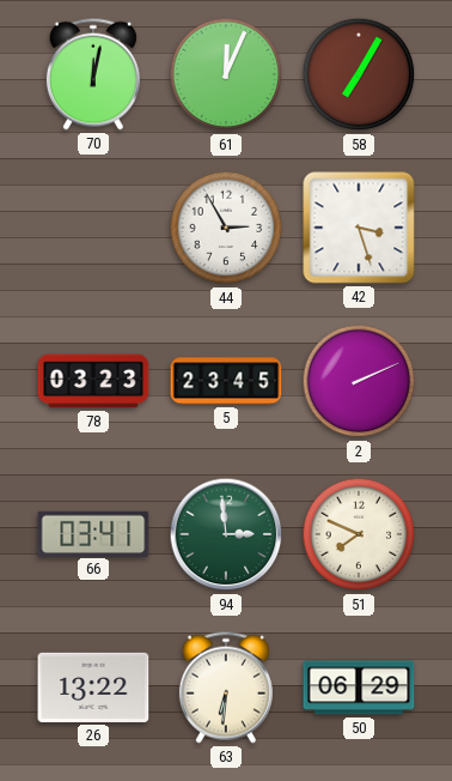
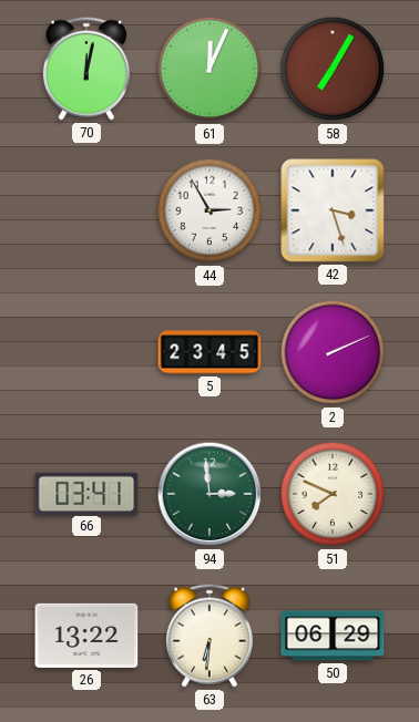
78: 03:23 -> none
